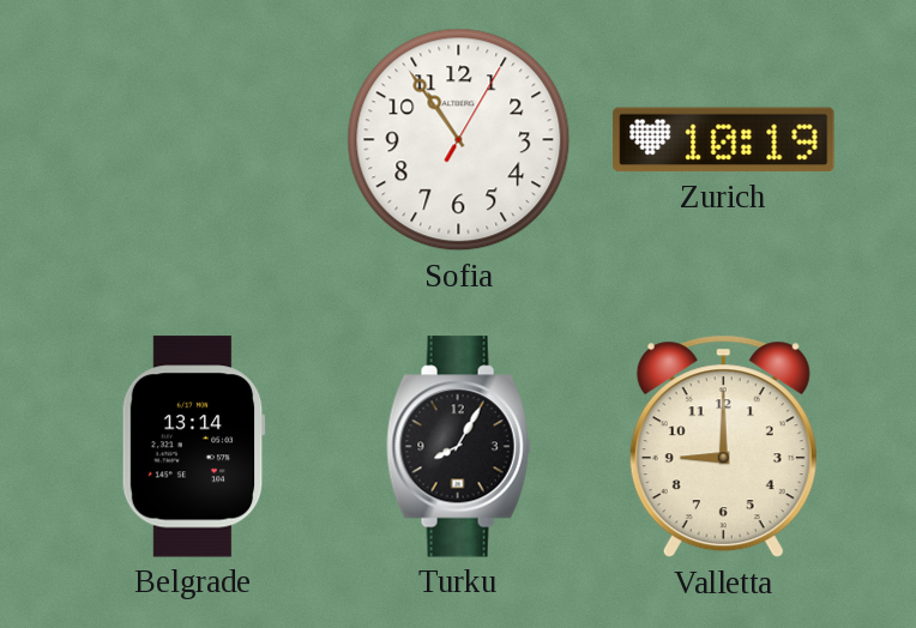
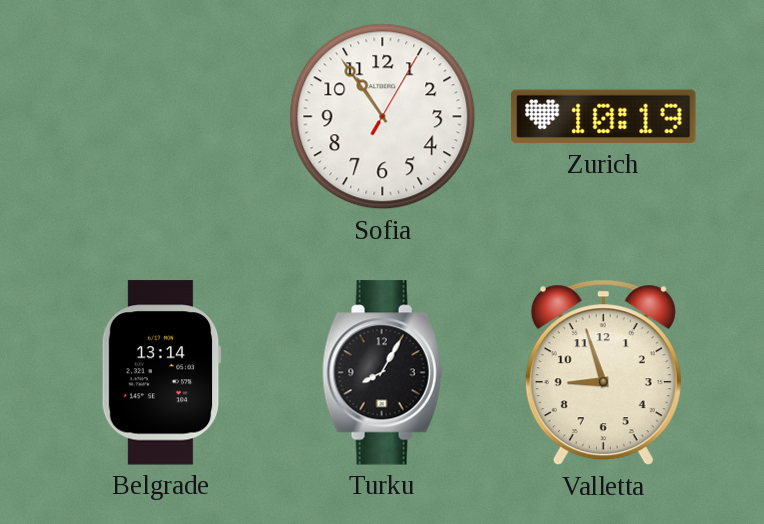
Valletta: 9:00 -> 8:57
